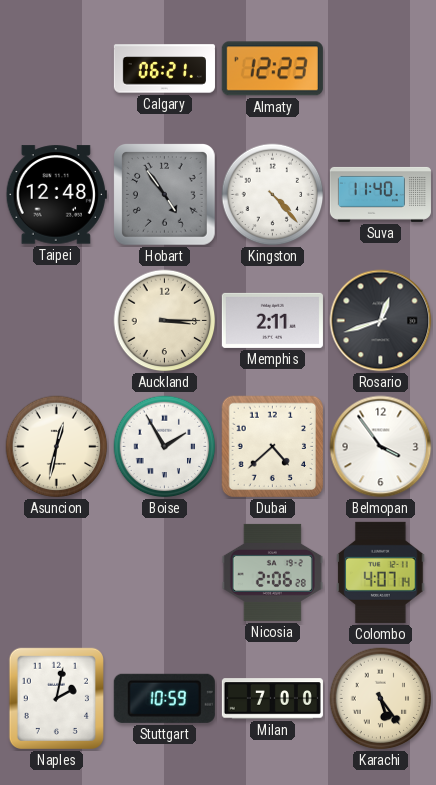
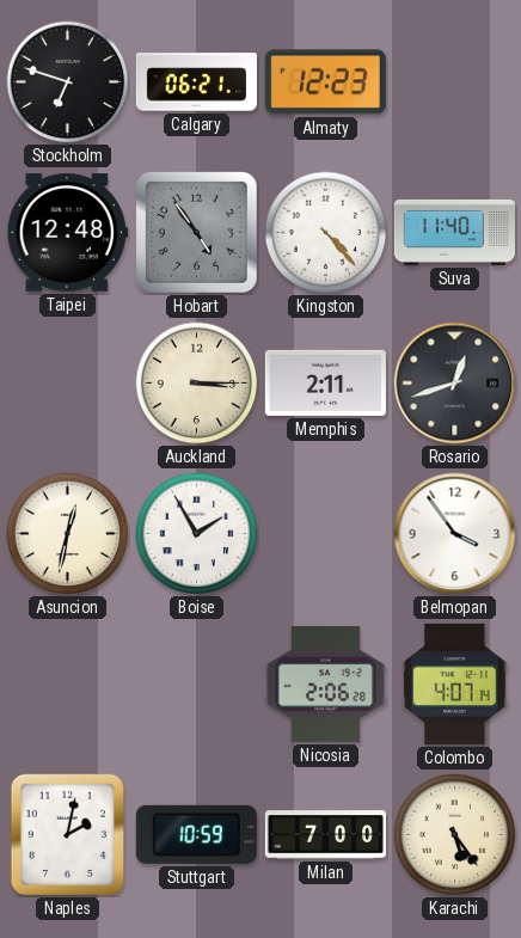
Stockholm: none -> 6:48
Dubai: 4:38 -> none
